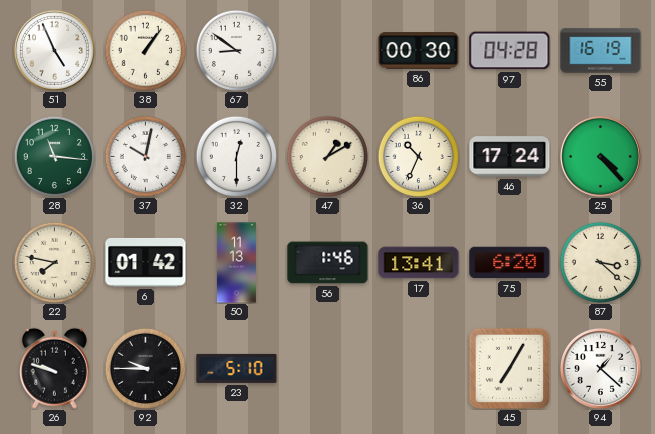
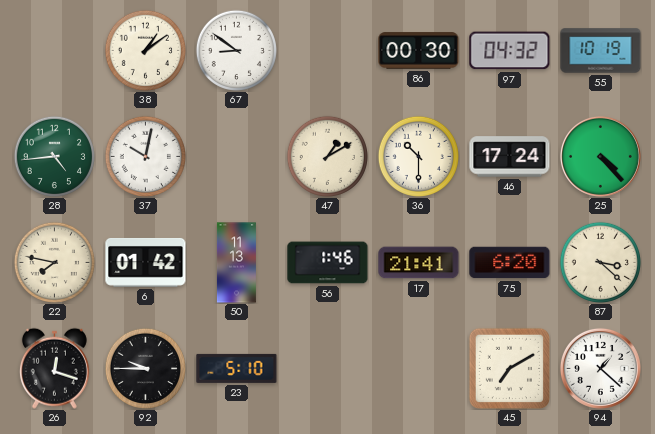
51: 4:56 -> none
38: 1:06 -> 1:09
97: 04:28 -> 04:32
55: 16:19 -> 10:19
28: 11:16 -> 4:44
32: 12:30 -> none
36: 10:34 -> 10:30
17: 13:41 -> 21:41
26: 9:48 -> 12:18
45: 7:05 -> 7:10
